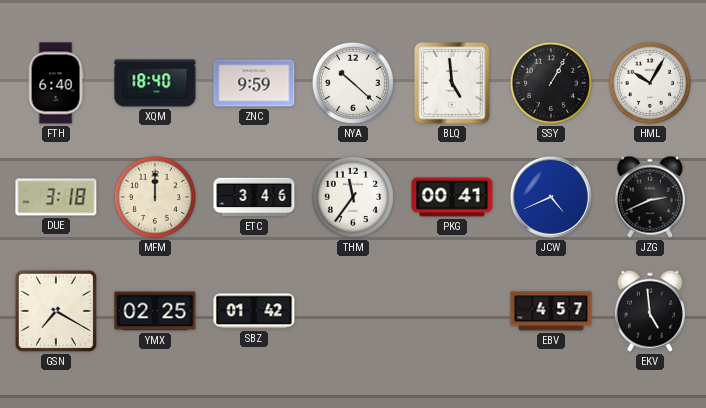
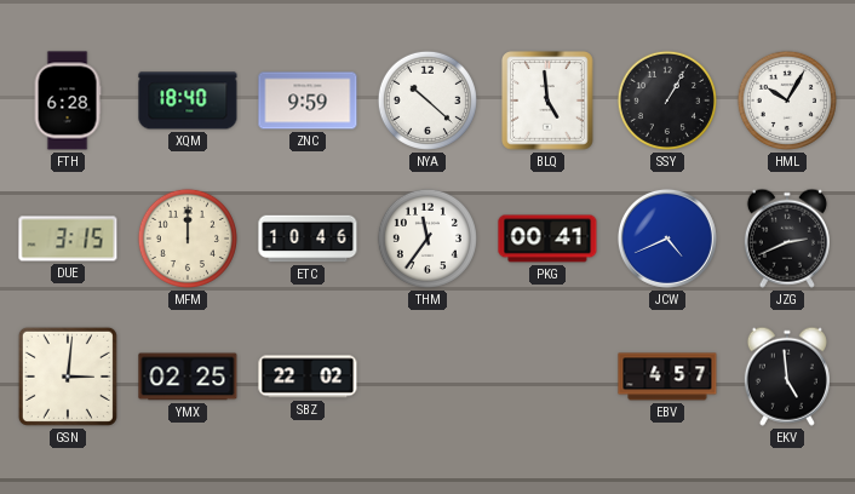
FTH: 6:40 -> 6:28
DUE: 3:18 -> 3:15
ETC: 3:46 -> 10:46
GSN: 7:20 -> 3:01
SBZ: 01:42 -> 22:02
